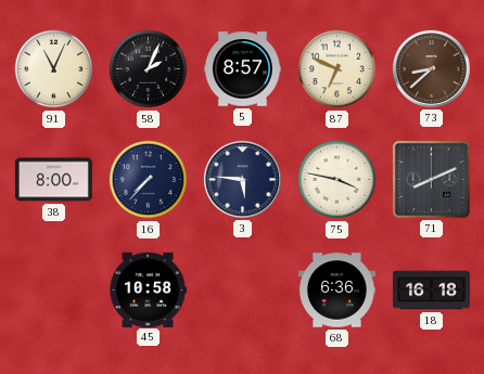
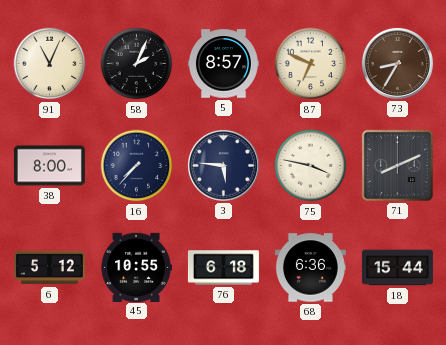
73: 8:38 -> 8:35
6: none -> 5:12
45: 10:58 -> 10:55
76: none -> 6:18
18: 16:18 -> 15:44
